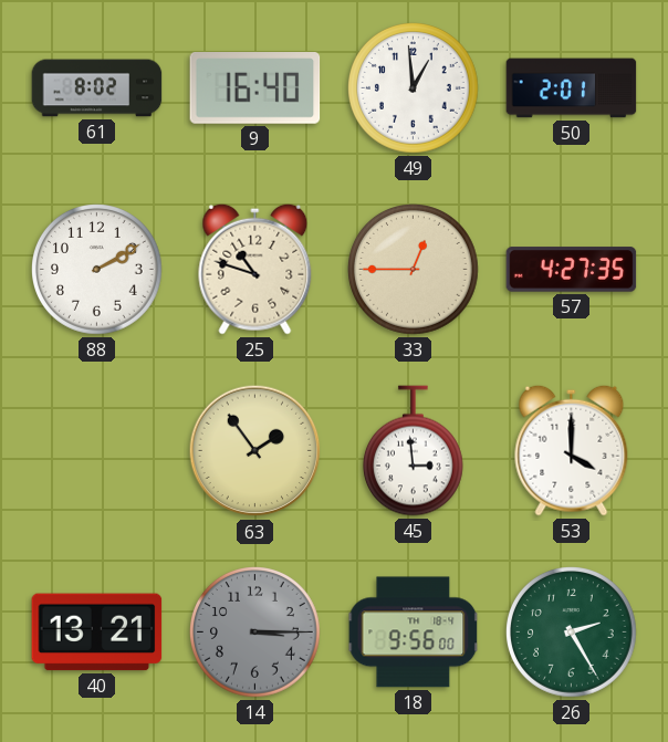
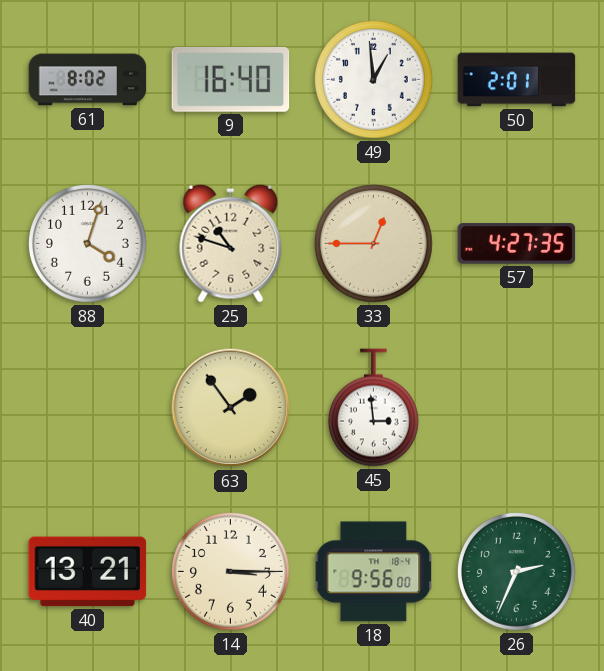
88: 2:10 -> 4:03
53: 4:00 -> none
14 dial: grey -> cream
26: 2:25 -> 2:34
